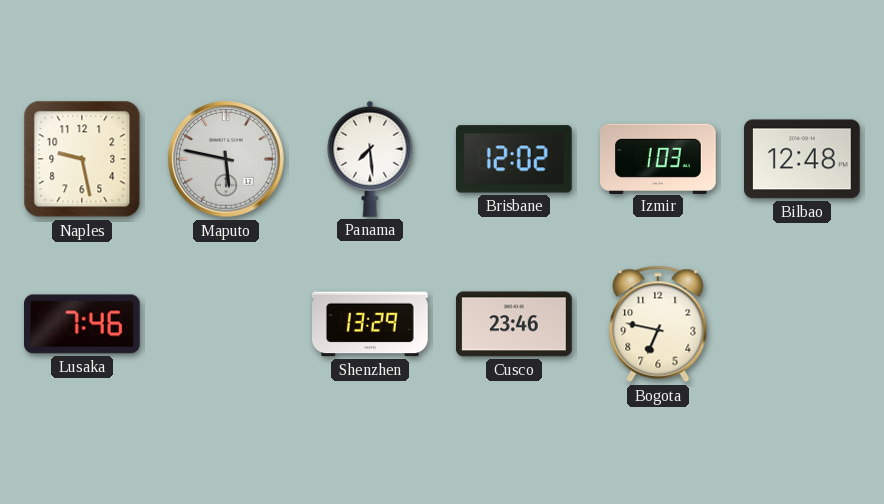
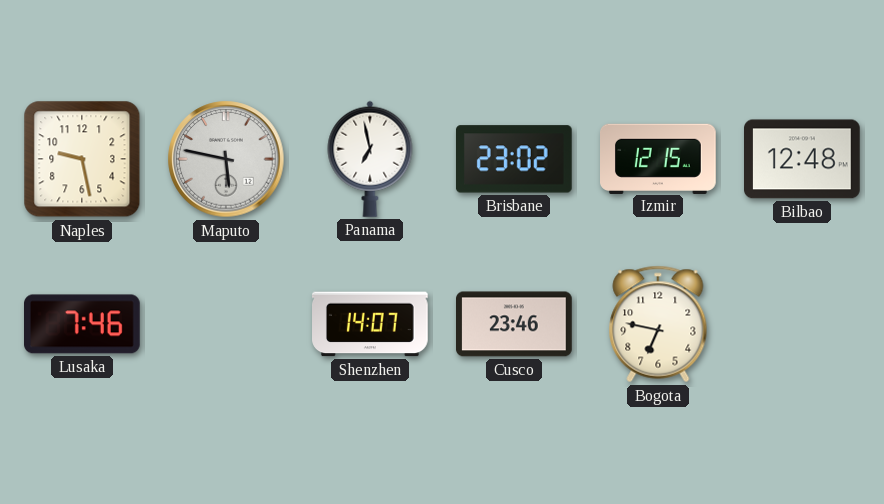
Panama: 7:29 -> 6:58
Brisbane: 12:02 -> 23:02
Izmir: 1:03 -> 12:15
Shenzhen: 13:29 -> 14:07
